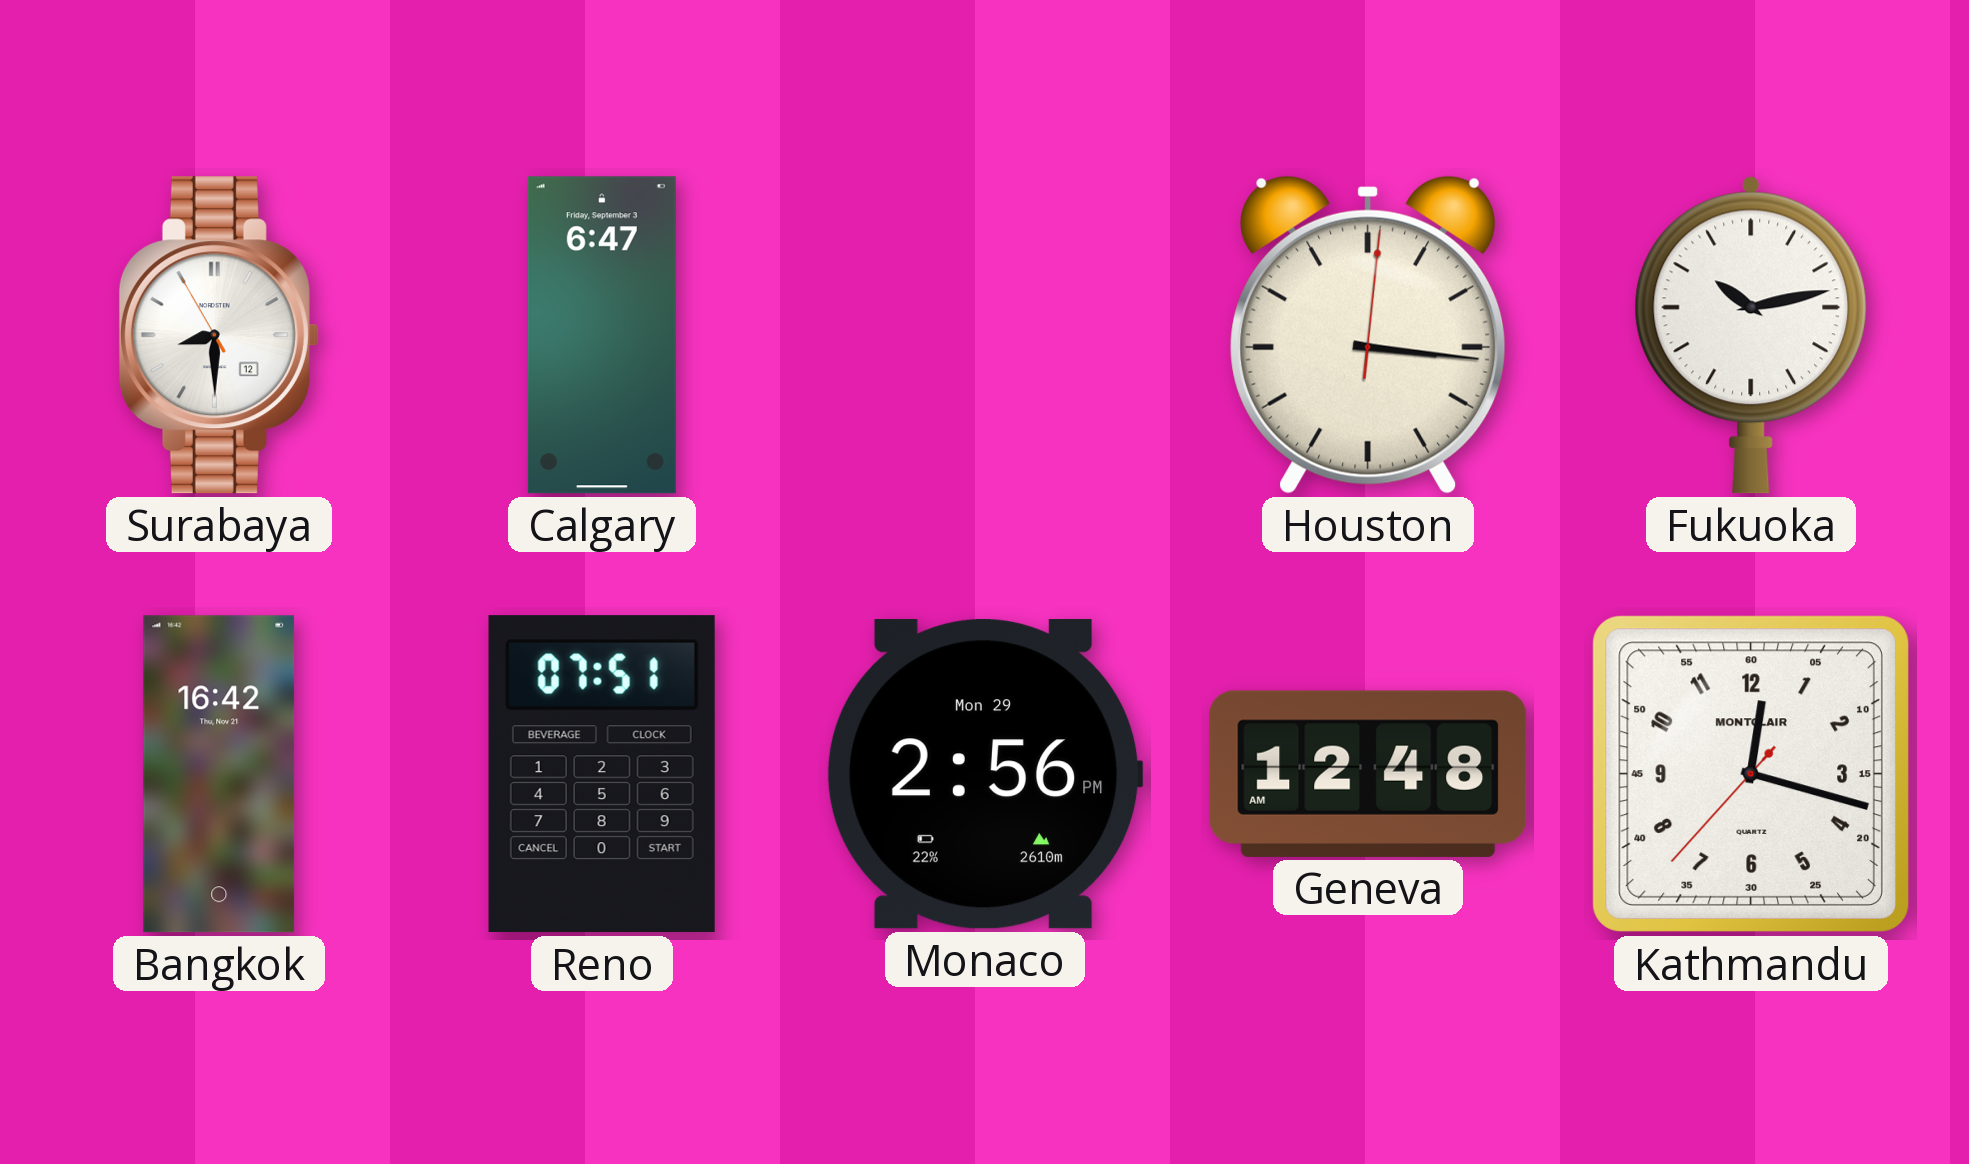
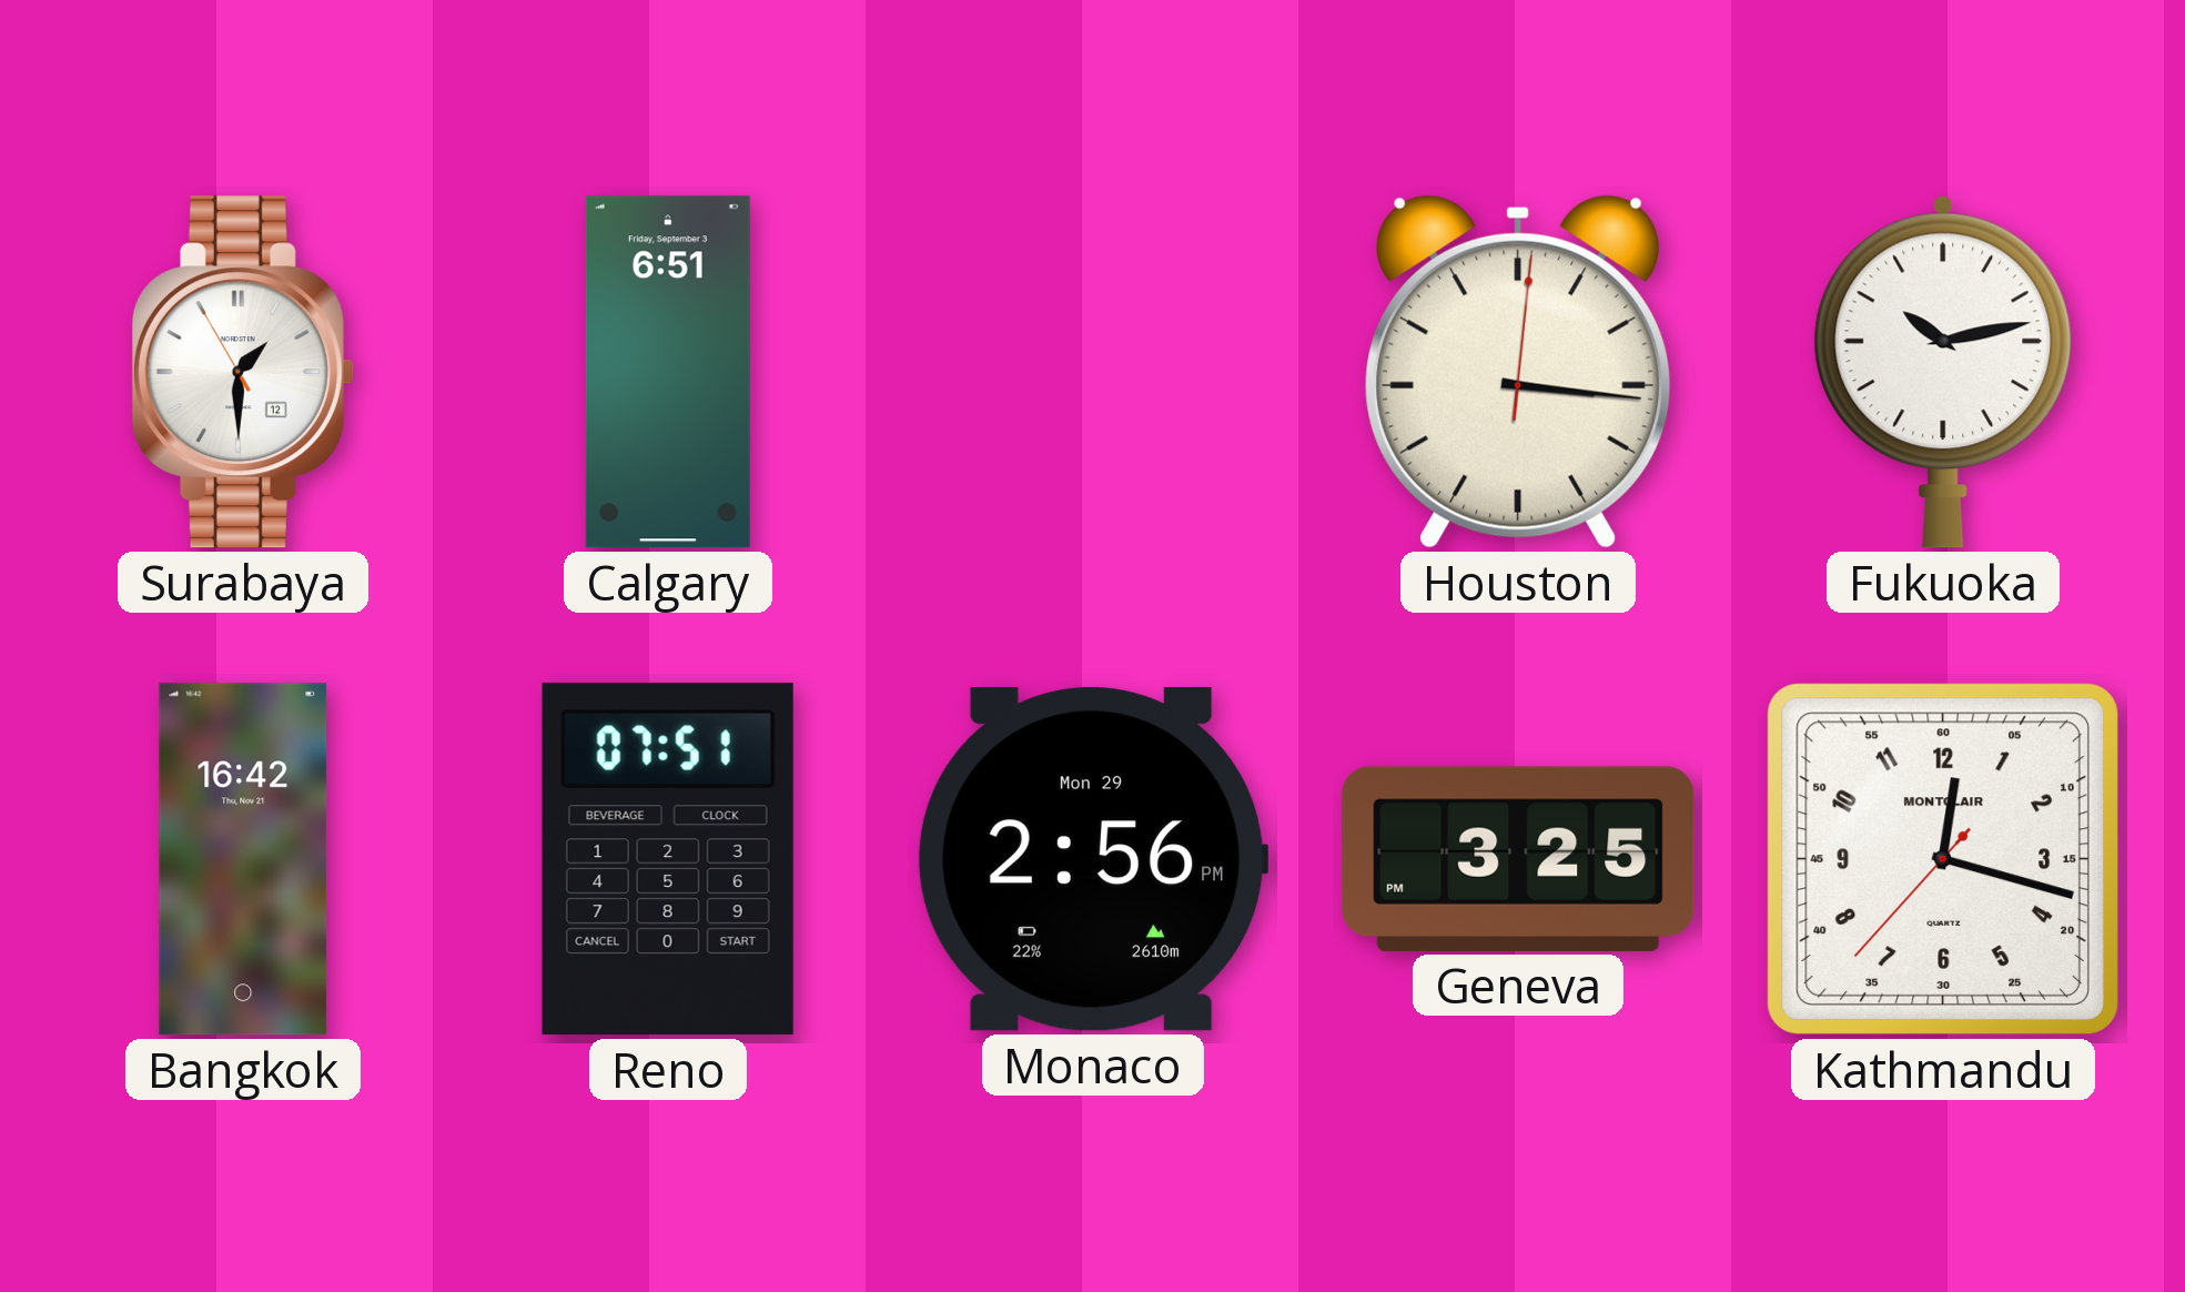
Surabaya: 8:29 -> 1:29
Calgary: 6:47 -> 6:51
Geneva: 12:48 -> 3:25
